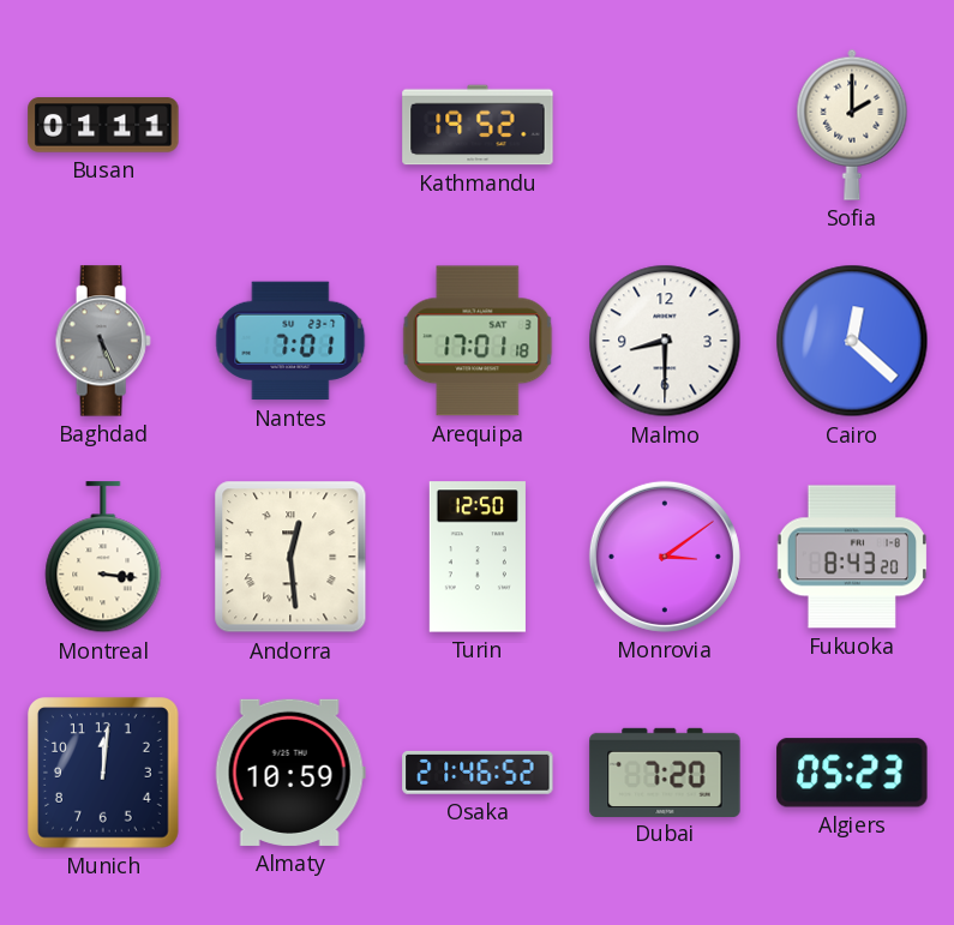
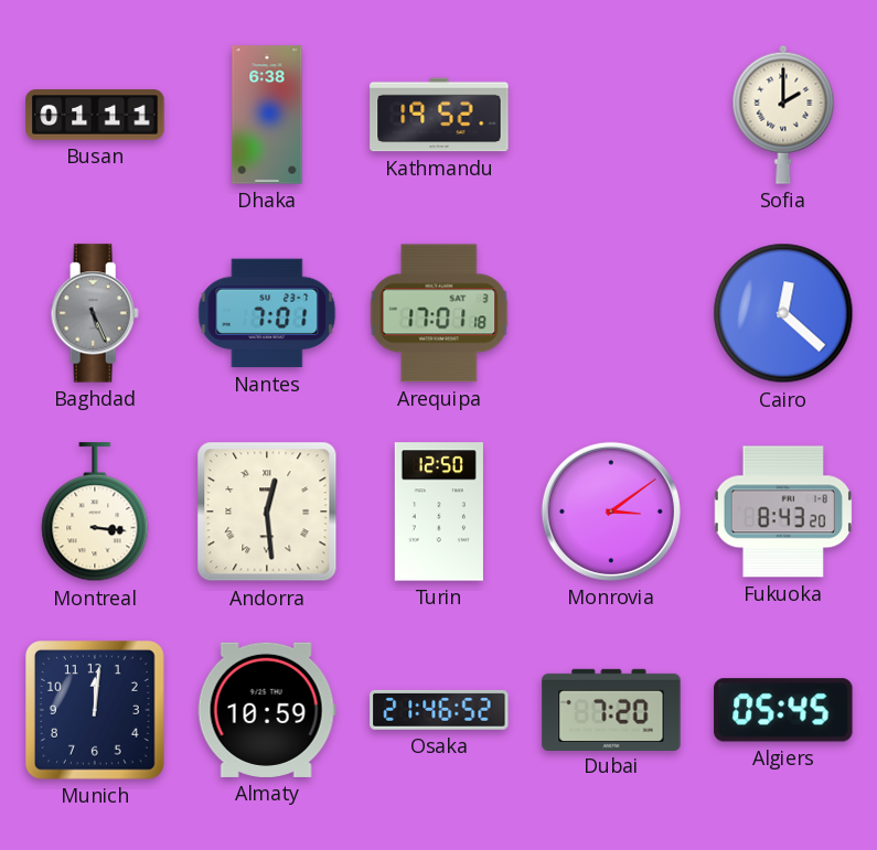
Dhaka: none -> 6:38
Malmo: 8:30 -> none
Algiers: 05:23 -> 05:45
